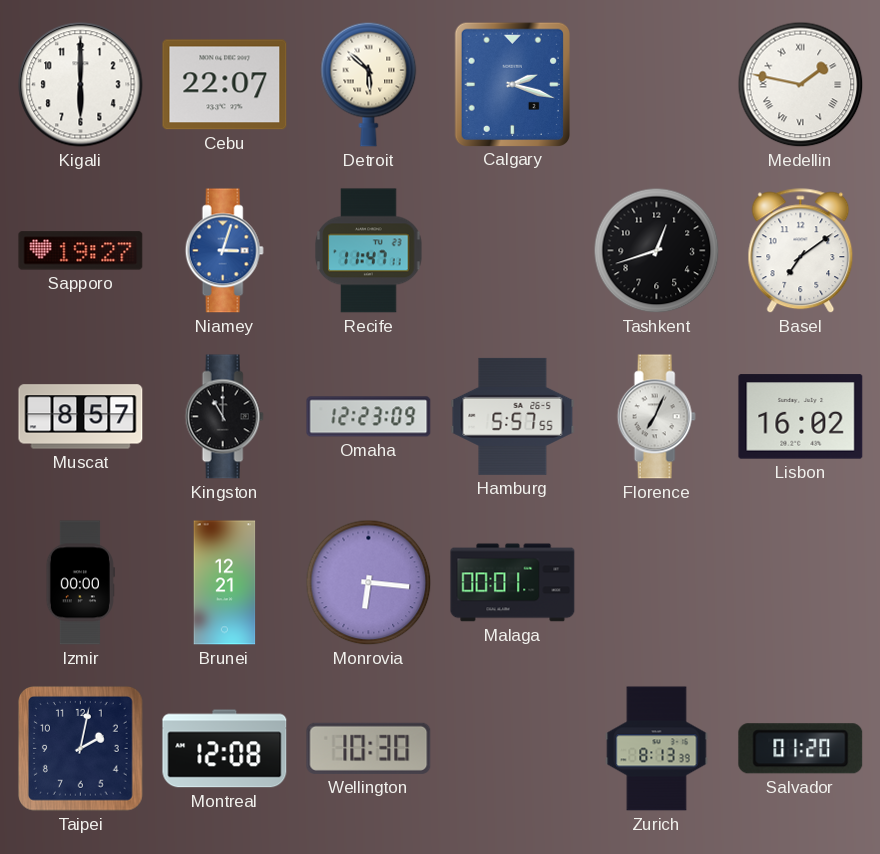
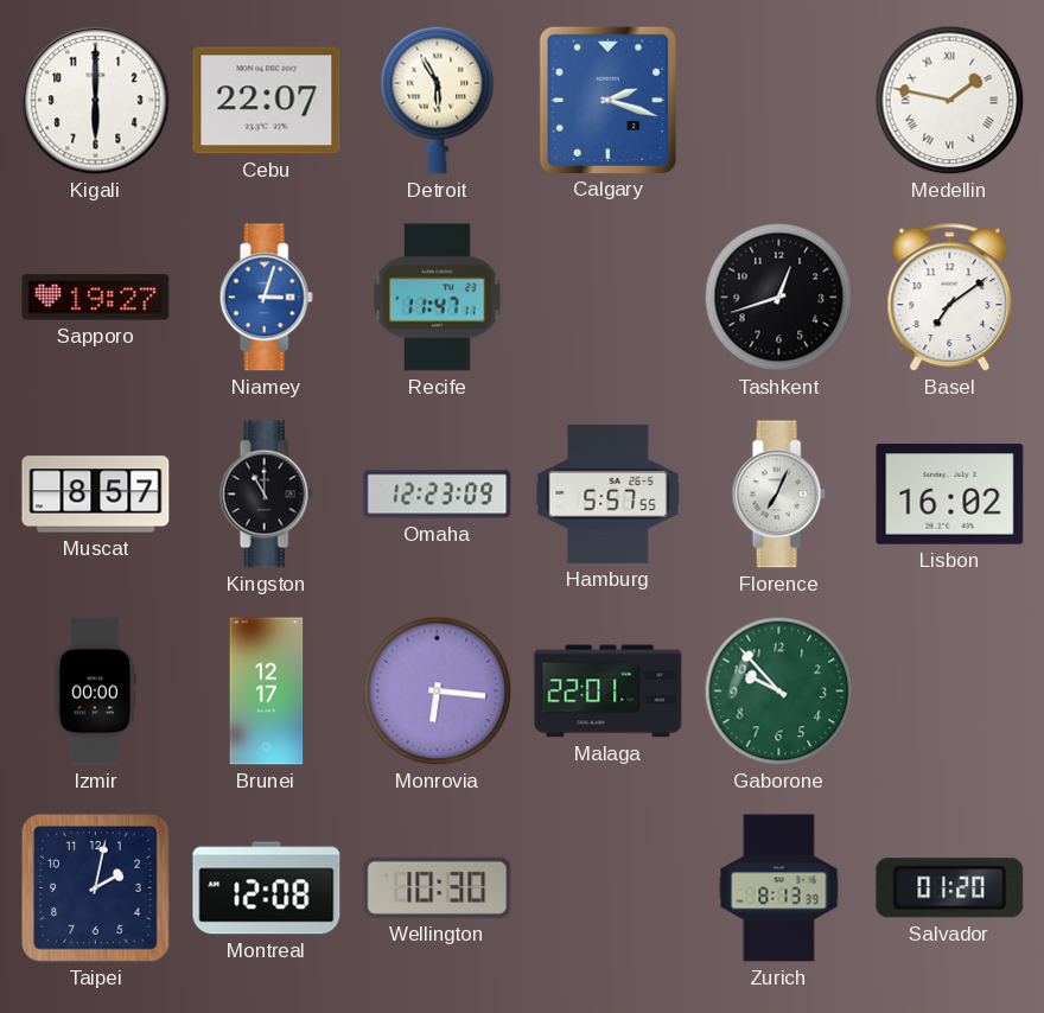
Detroit: 5:52 -> 5:55
Brunei: 12:21 -> 12:17
Malaga: 00:01 -> 22:01
Gaborone: none -> 9:53
